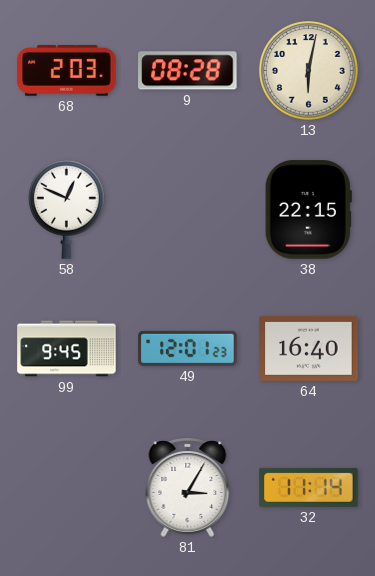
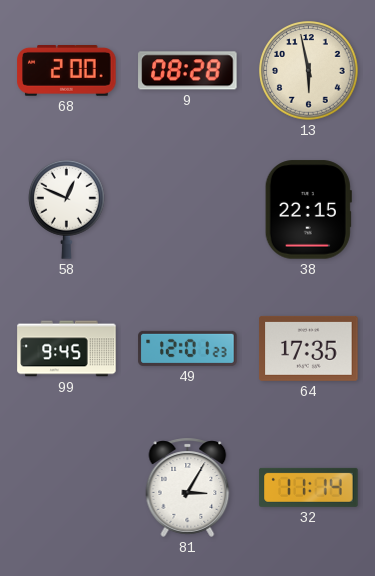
68: 2:03 -> 2:00
13: 6:02 -> 5:58
64: 16:40 -> 17:35
